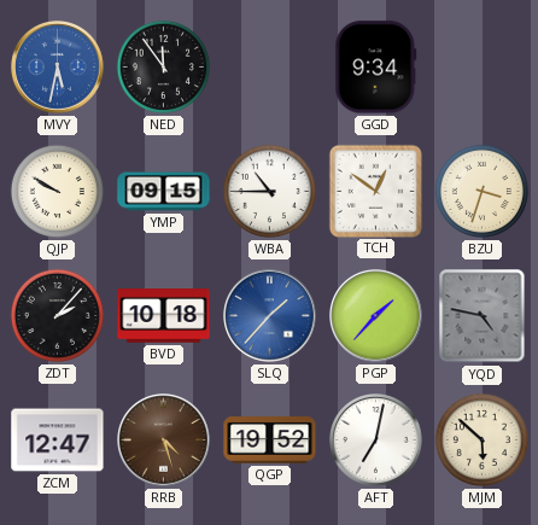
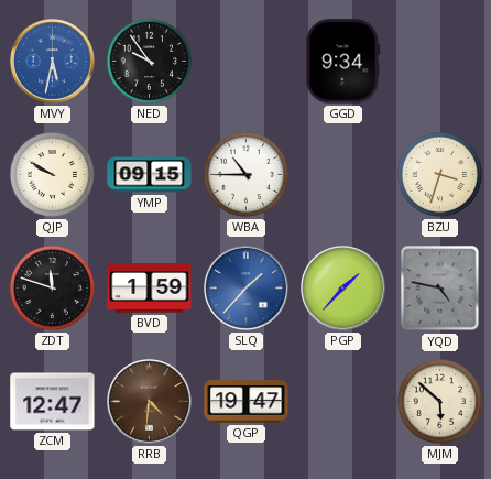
NED: 11:54 -> 9:54
TCH: 12:51 -> none
ZDT: 2:07 -> 11:48
BVD: 10:18 -> 1:59
RRB: 4:27 -> 4:31
QGP: 19:52 -> 19:47
AFT: 7:02 -> none
